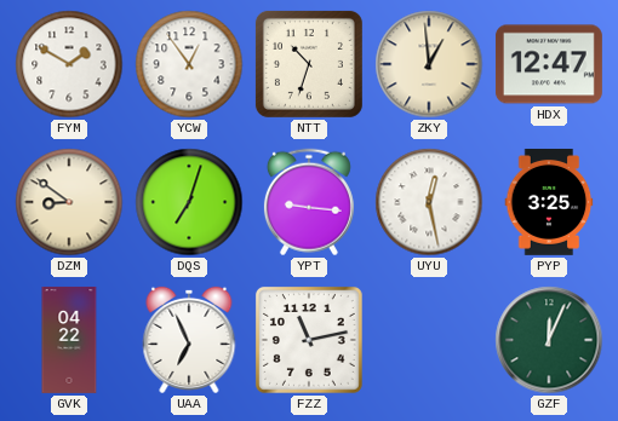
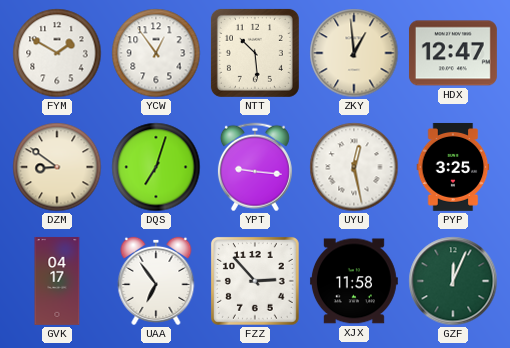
NTT: 10:33 -> 10:29
GVK: 04:22 -> 04:17
UAA: 6:56 -> 6:54
FZZ: 11:13 -> 2:53
XJX: none -> 11:58
